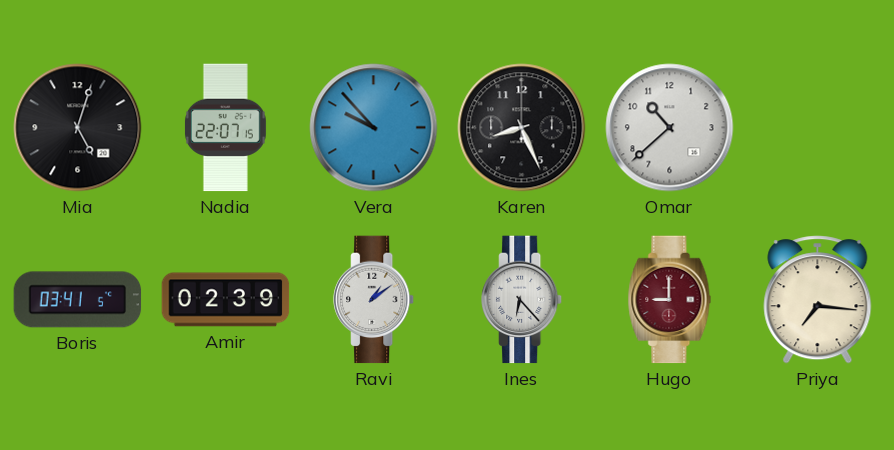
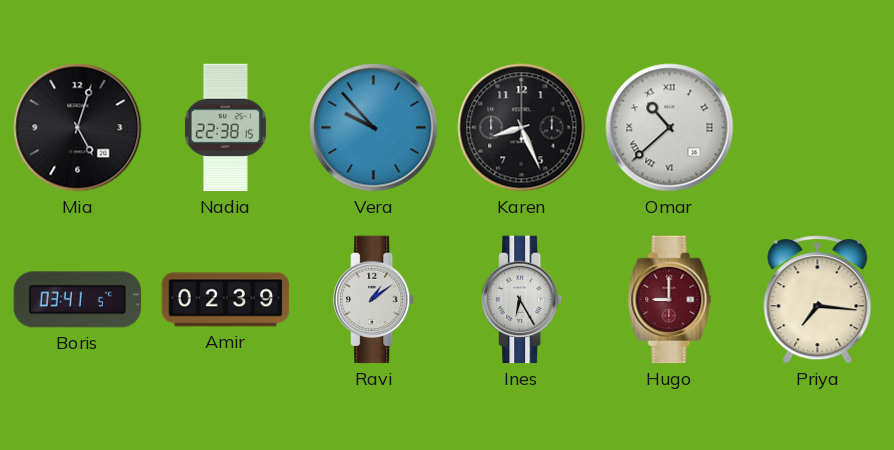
Nadia: 22:07 -> 22:38
Omar numerals: Arabic -> Roman
Ines: 6:23 -> 6:25
